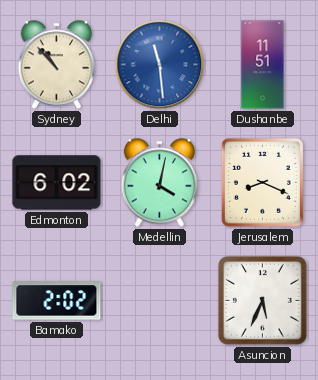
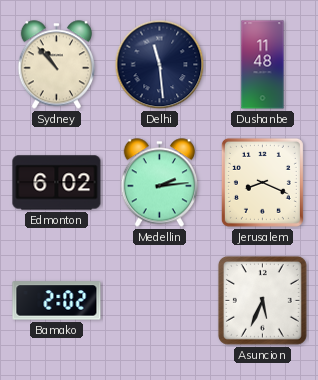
Delhi dial: blue -> navy
Dushanbe: 11:51 -> 11:48
Medellin: 4:02 -> 2:14
